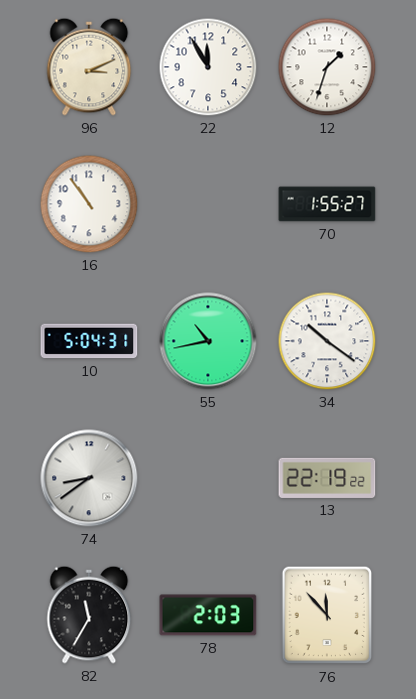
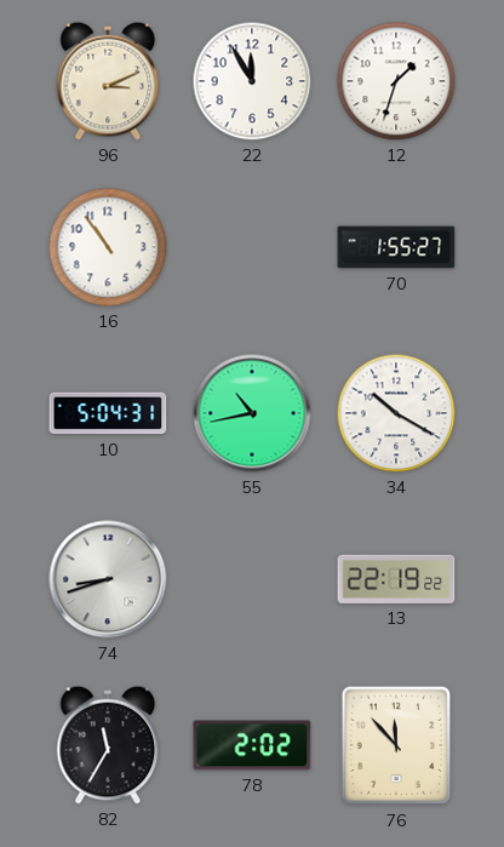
34: 10:21 -> 10:20
74: 8:39 -> 8:42
78: 2:03 -> 2:02
